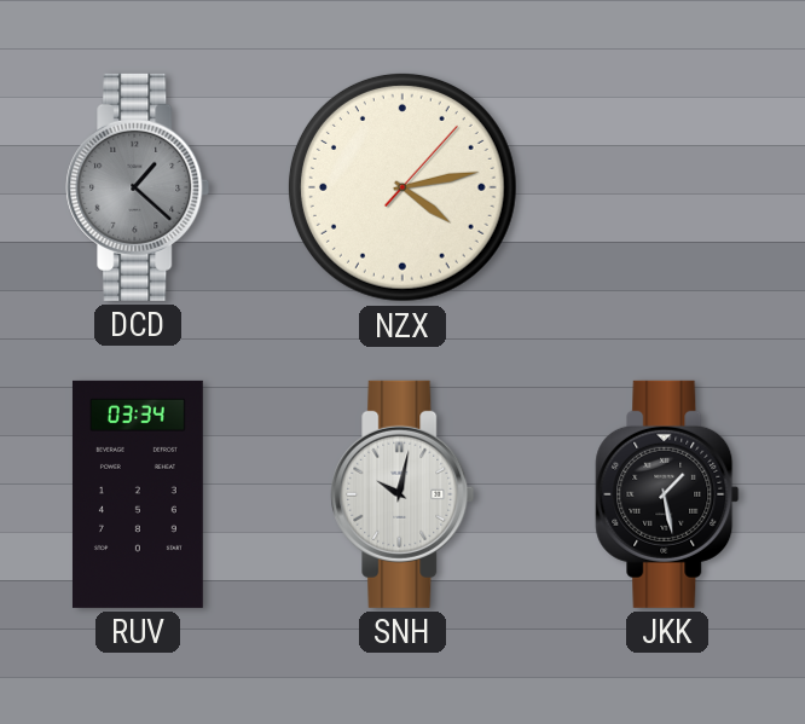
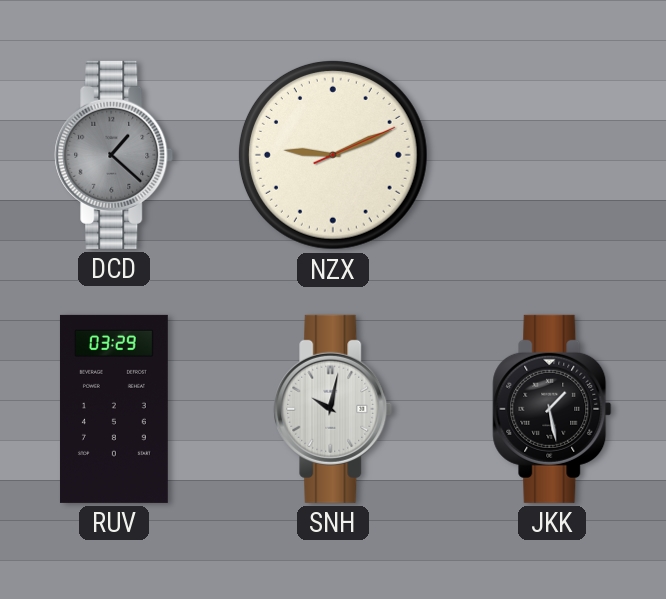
NZX: 4:13 -> 9:11
RUV: 03:34 -> 03:29
